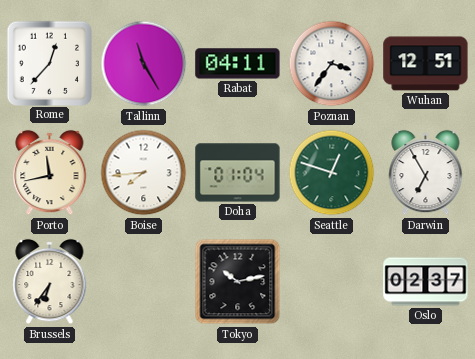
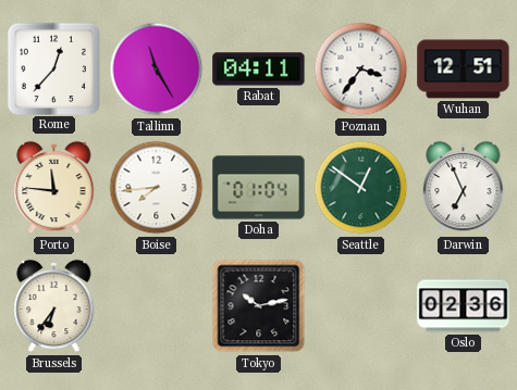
Porto: 11:43 -> 11:46
Seattle: 12:48 -> 12:51
Darwin: 6:55 -> 6:56
Oslo: 02:37 -> 02:36
